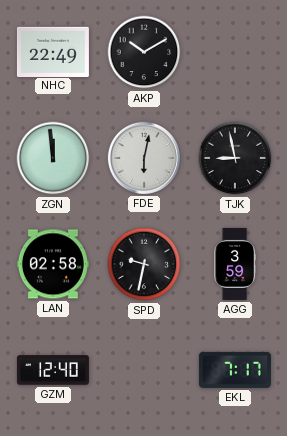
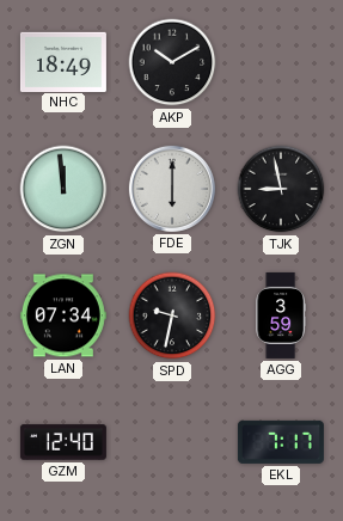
NHC: 22:49 -> 18:49
FDE: 6:02 -> 6:00
LAN: 02:58 -> 07:34
